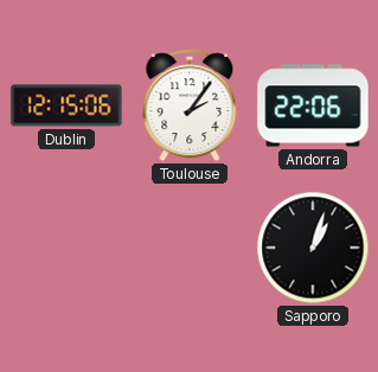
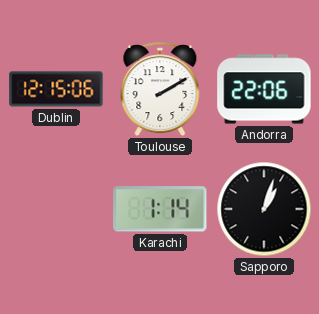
Toulouse: 2:06 -> 2:10
Karachi: none -> 1:14
